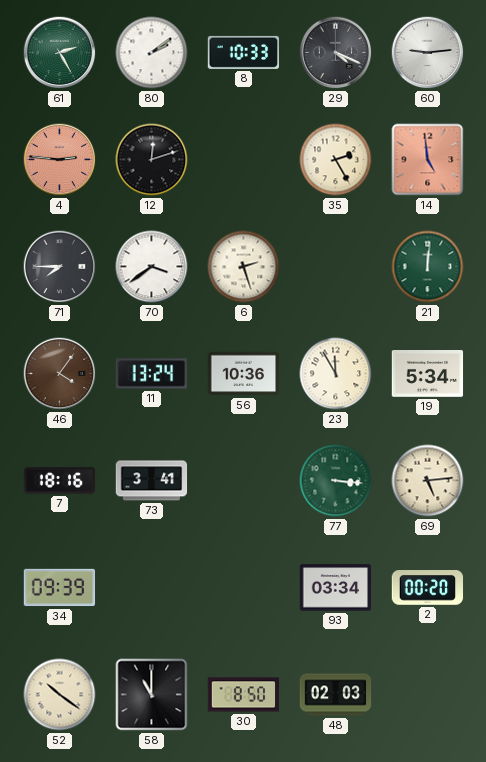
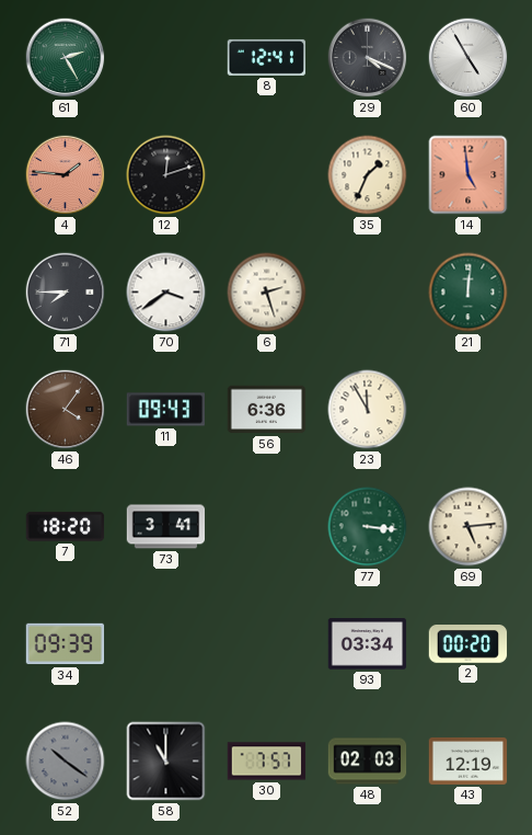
80: 2:09 -> none
8: 10:33 -> 12:41
60: 9:14 -> 4:55
4: 2:46 -> 1:46
35: 2:25 -> 1:34
11: 13:24 -> 09:43
56: 10:36 -> 6:36
19: 5:34 -> none
7: 18:16 -> 18:20
52 dial: cream -> grey
30: 8:50 -> 7:57
43: none -> 12:19
